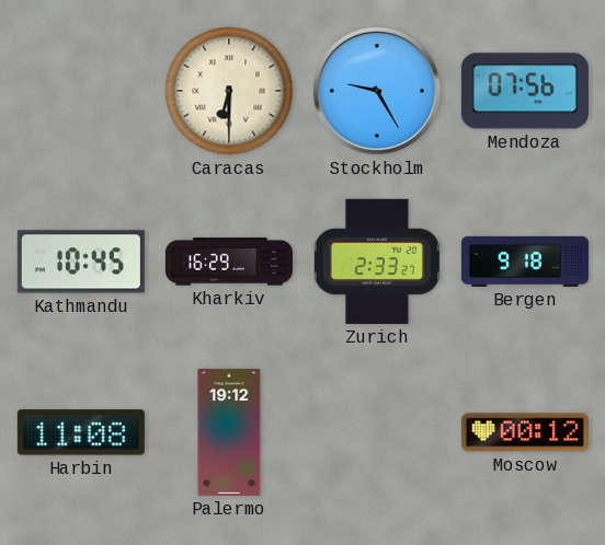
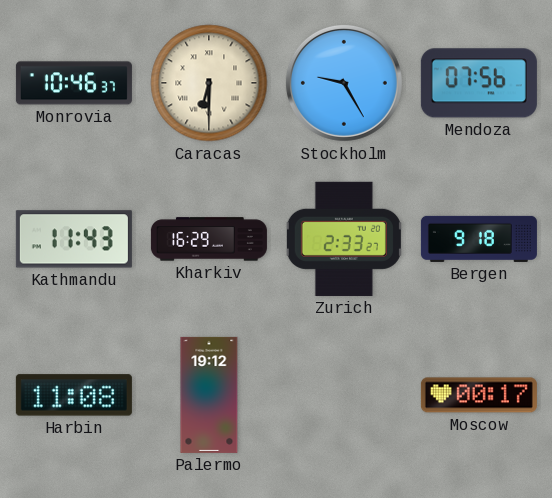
Monrovia: none -> 10:46
Kathmandu: 10:45 -> 11:43
Moscow: 00:12 -> 00:17
